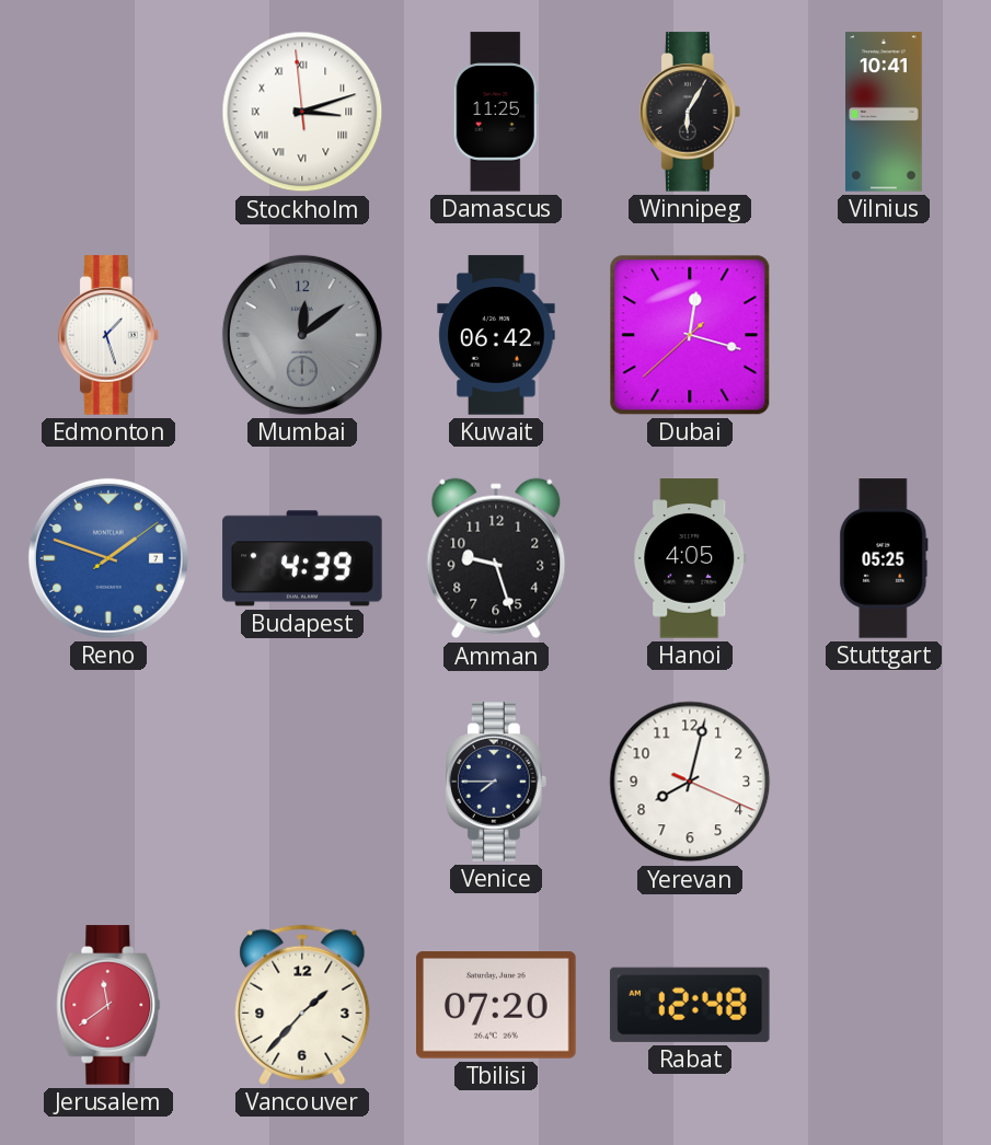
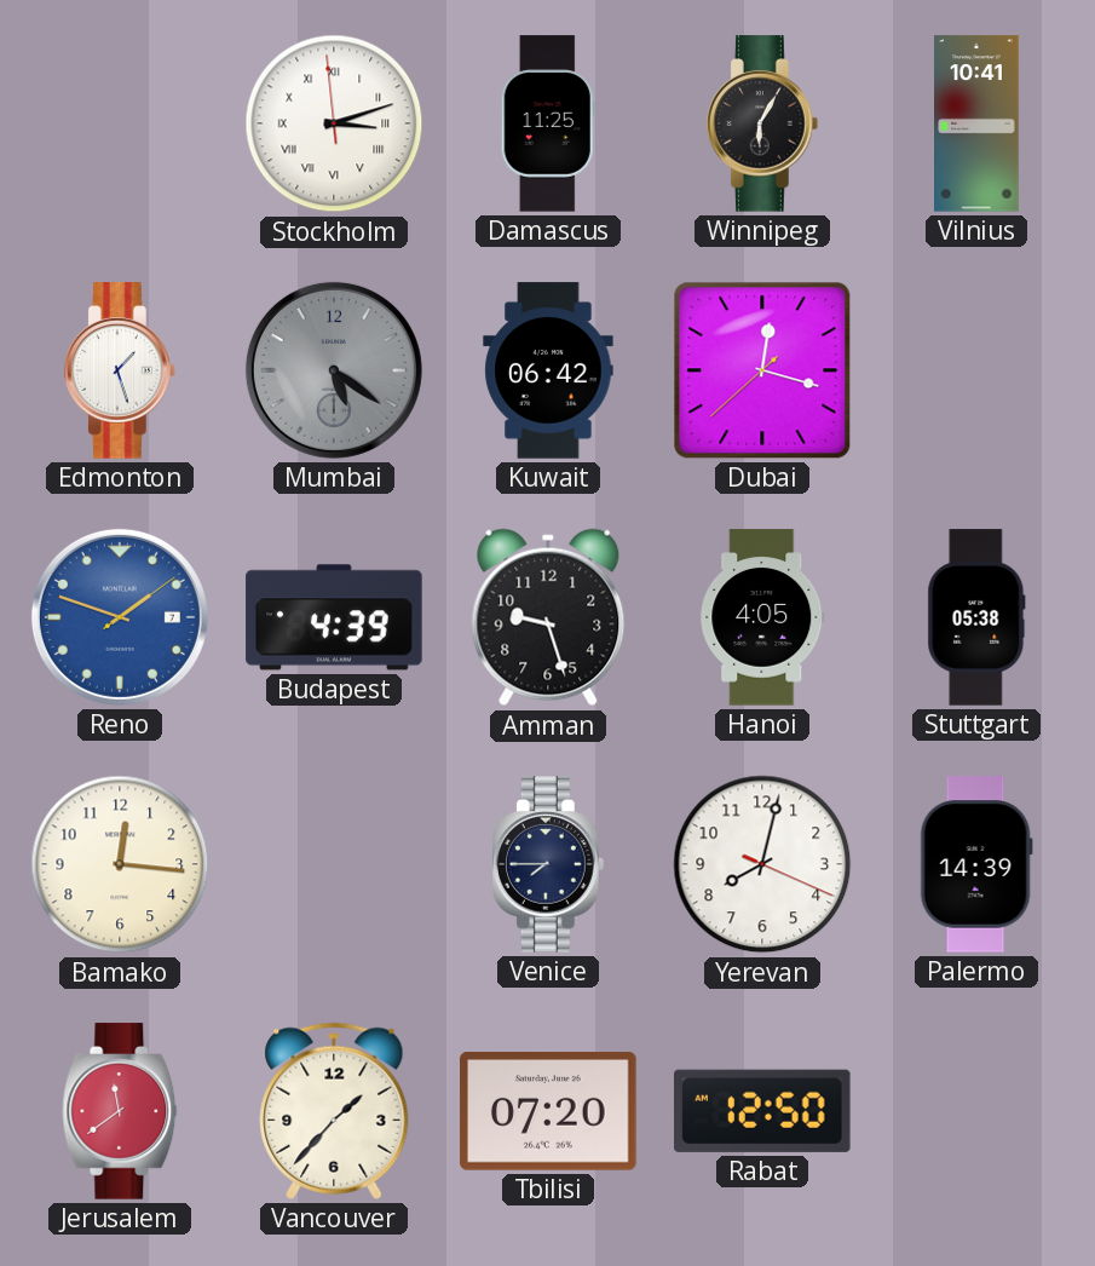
Mumbai: 12:09 -> 5:21
Stuttgart: 05:25 -> 05:38
Bamako: none -> 12:16
Palermo: none -> 14:39
Rabat: 12:48 -> 12:50
